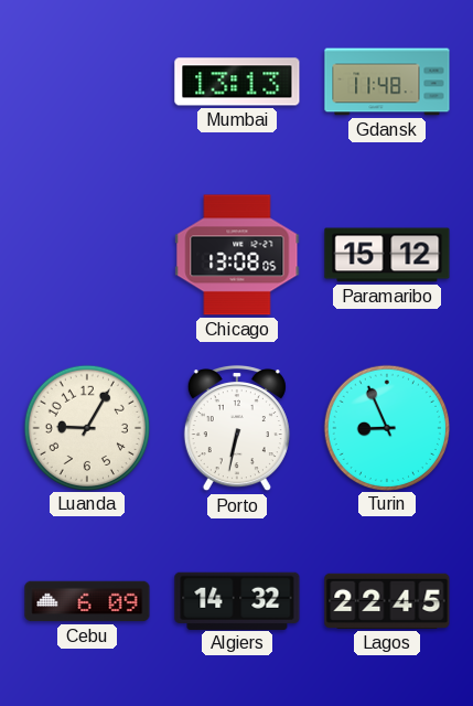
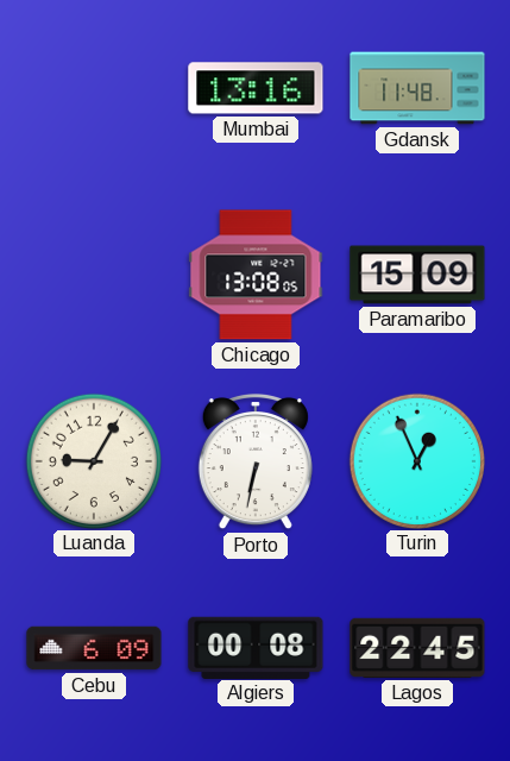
Mumbai: 13:13 -> 13:16
Paramaribo: 15:12 -> 15:09
Turin: 8:56 -> 12:56
Algiers: 14:32 -> 00:08
